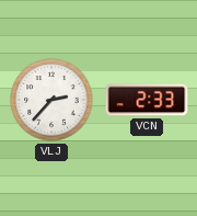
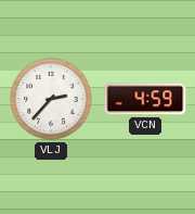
VCN: 2:33 -> 4:59
